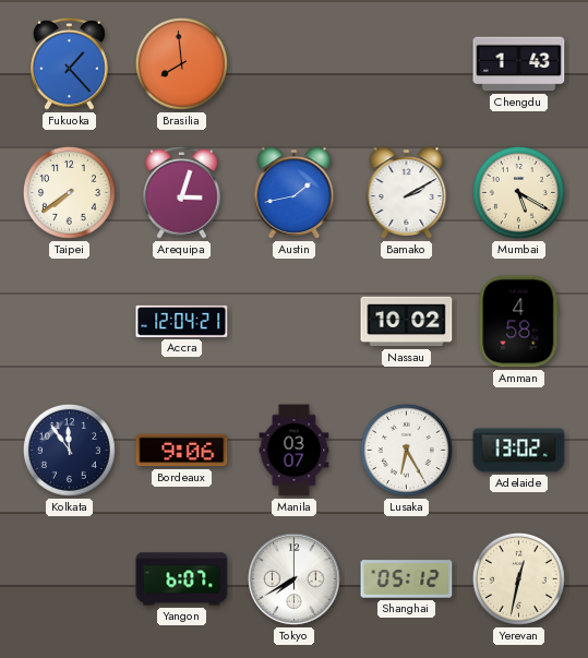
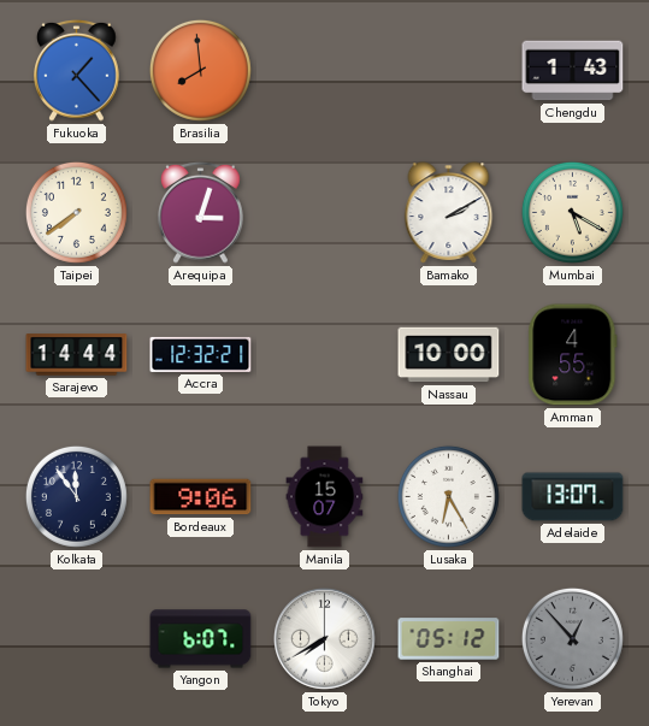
Austin: 1:43 -> none
Sarajevo: none -> 14:44
Accra: 12:04 -> 12:32
Nassau: 10:02 -> 10:00
Amman: 4:58 -> 4:55
Manila: 03:07 -> 15:07
Adelaide: 13:02 -> 13:07
Yerevan: 12:32 -> 12:53
Yerevan dial: cream -> grey
